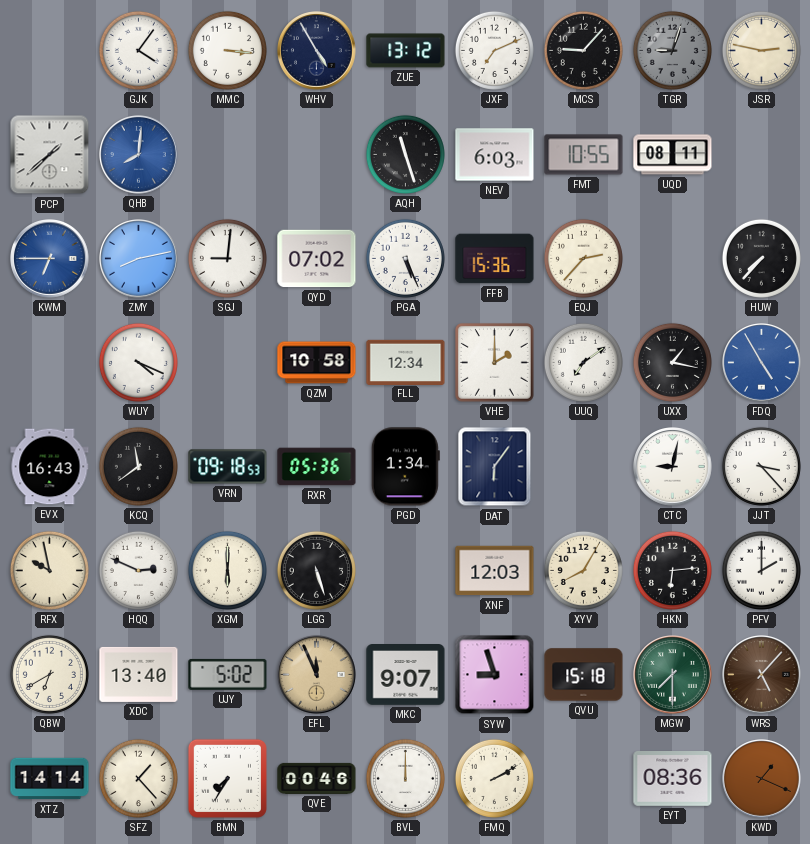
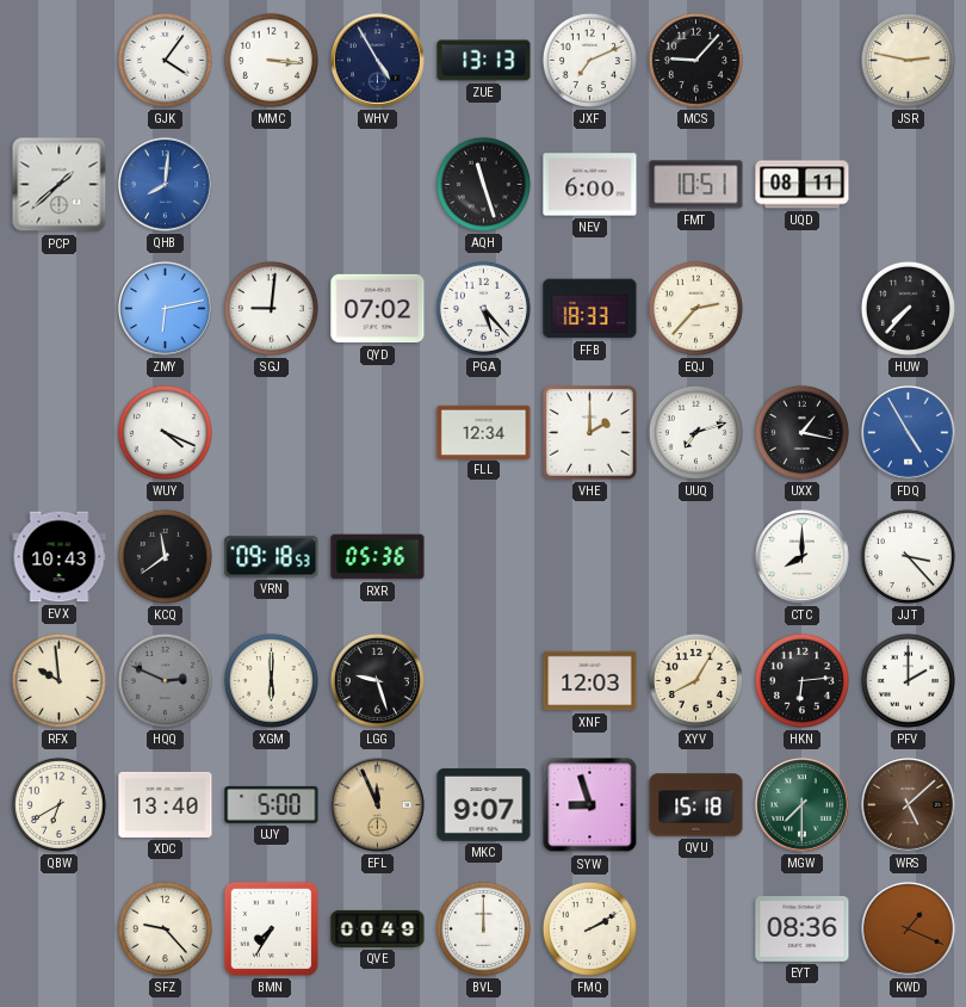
ZUE: 13:12 -> 13:13
TGR: 9:03 -> none
NEV: 6:03 -> 6:00
FMT: 10:55 -> 10:51
KWM: 6:45 -> none
ZMY: 8:13 -> 6:13
PGA: 5:26 -> 5:23
FFB: 15:36 -> 18:33
QZM: 10:58 -> none
UUQ: 7:09 -> 7:12
EVX: 16:43 -> 10:43
PGD: 1:34 -> none
DAT: 6:06 -> none
CTC: 9:02 -> 8:00
RFX: 9:58 -> 9:59
HQQ dial: white -> grey
LGG: 5:27 -> 9:27
UJY: 5:02 -> 5:00
WRS: 5:07 -> 5:08
XTZ: 14:14 -> none
SFZ: 1:23 -> 9:23
QVE: 00:46 -> 00:49
